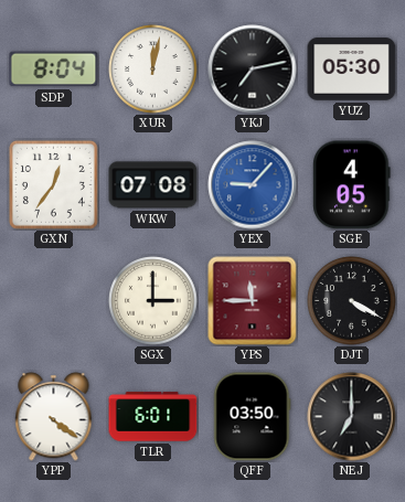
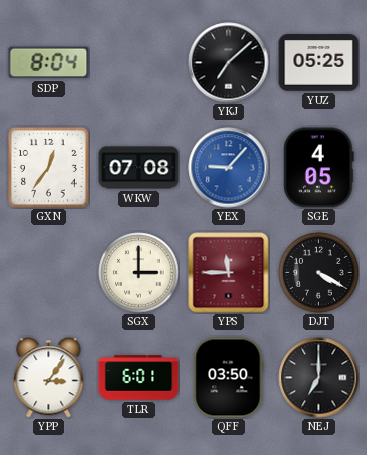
XUR: 12:02 -> none
YKJ: 7:13 -> 7:08
YUZ: 05:30 -> 05:25
YPP: 4:21 -> 3:06
